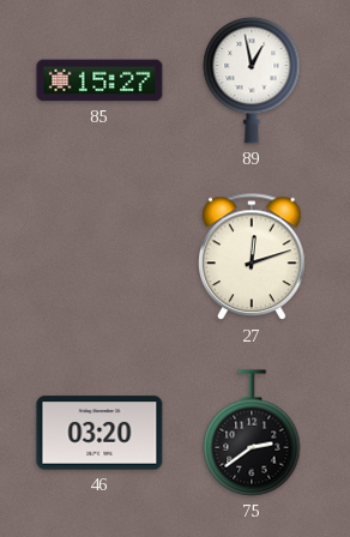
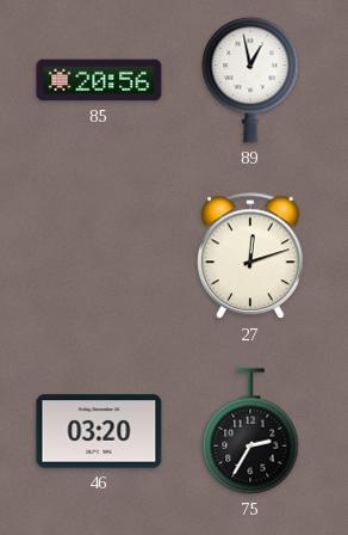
85: 15:27 -> 20:56
75: 2:39 -> 2:35
